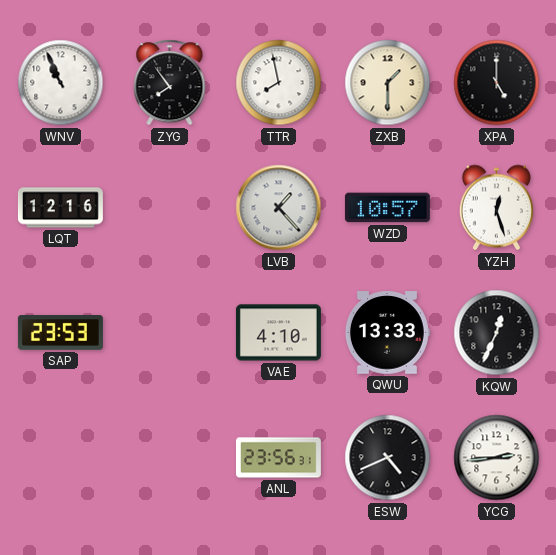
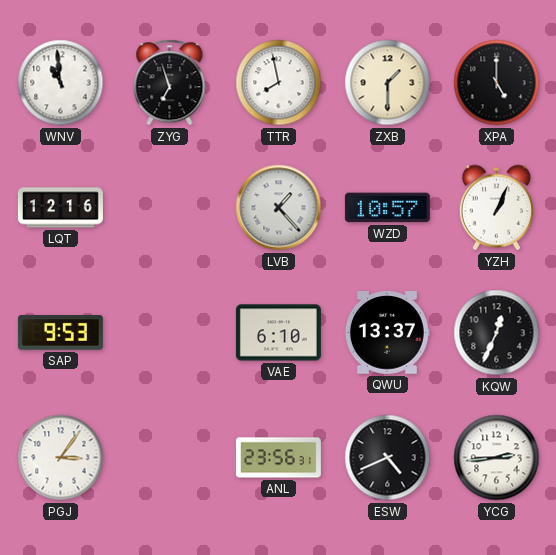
WNV: 10:56 -> 10:59
ZYG: 7:54 -> 6:57
YZH: 12:27 -> 1:04
SAP: 23:53 -> 9:53
VAE: 4:10 -> 6:10
QWU: 13:33 -> 13:37
PGJ: none -> 3:06
